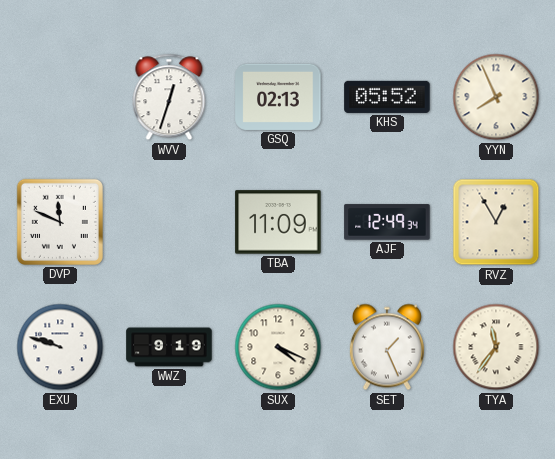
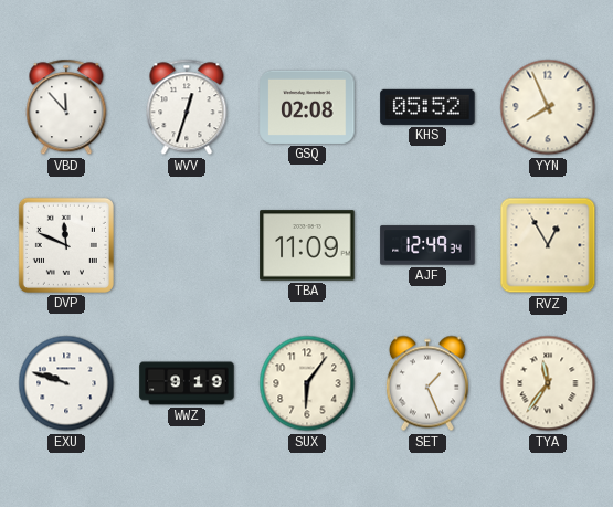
VBD: none -> 11:53
GSQ: 02:13 -> 02:08
SUX: 4:19 -> 6:06
